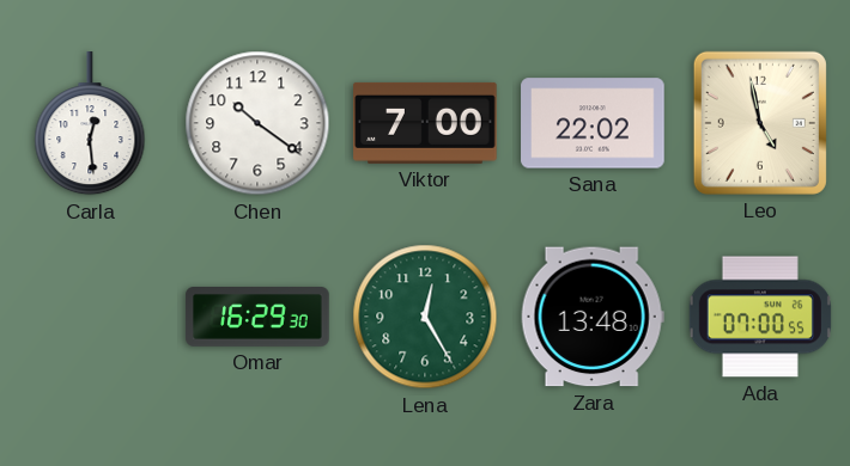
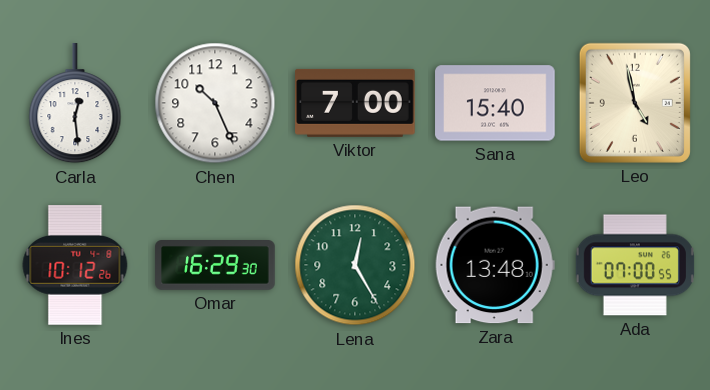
Chen: 10:21 -> 10:26
Sana: 22:02 -> 15:40
Ines: none -> 10:12
